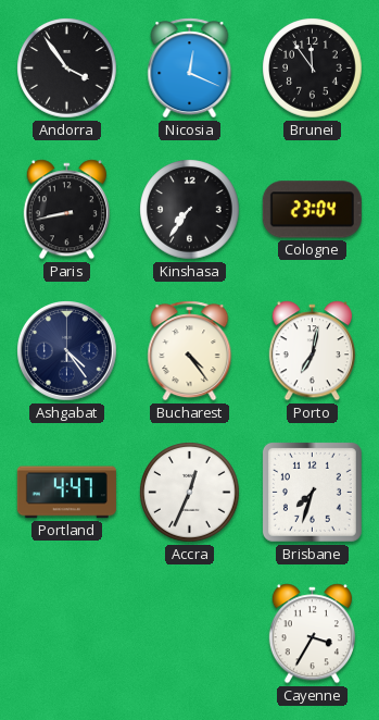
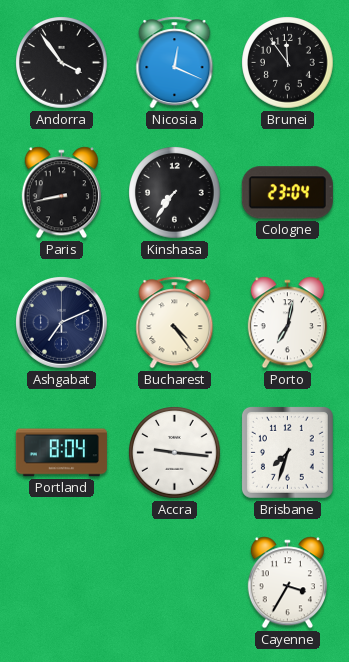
Ashgabat: 4:24 -> 7:11
Portland: 4:47 -> 8:04
Accra: 12:34 -> 9:16
